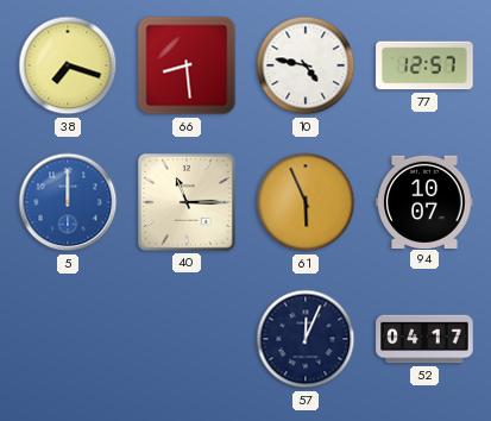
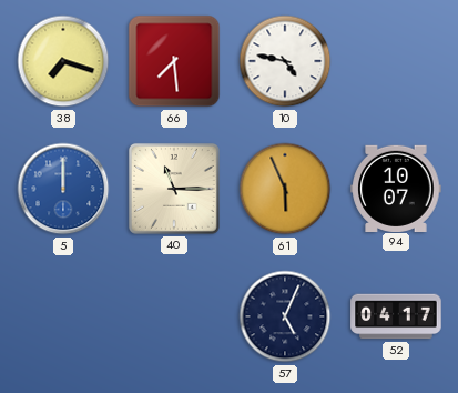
66: 8:29 -> 7:29
77: 12:57 -> none
57: 12:04 -> 5:04
